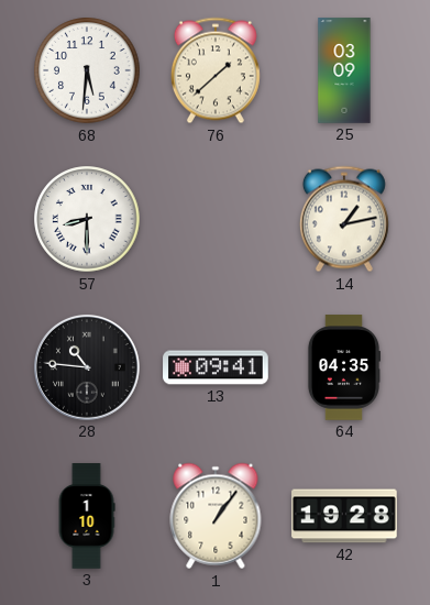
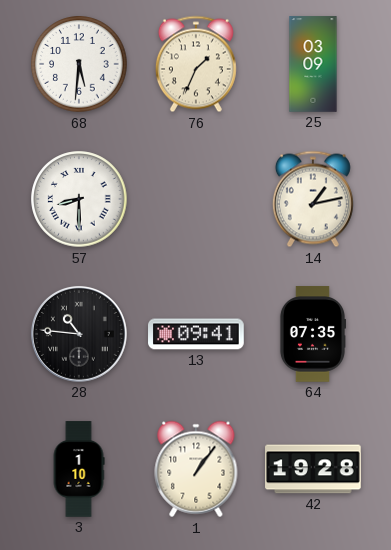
76: 1:38 -> 1:34
64: 04:35 -> 07:35
